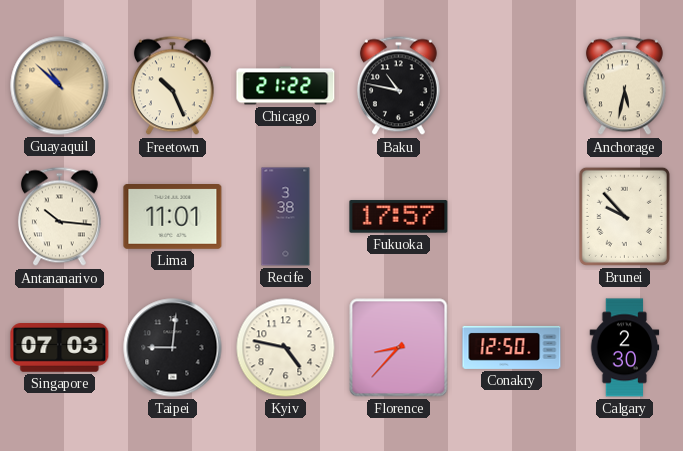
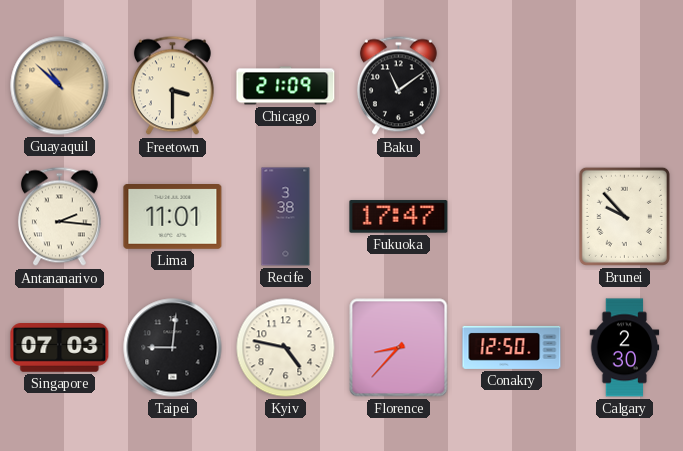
Freetown: 10:26 -> 3:30
Chicago: 21:22 -> 21:09
Baku: 10:47 -> 11:09
Anchorage: 5:32 -> none
Antananarivo: 10:16 -> 2:16
Fukuoka: 17:57 -> 17:47
